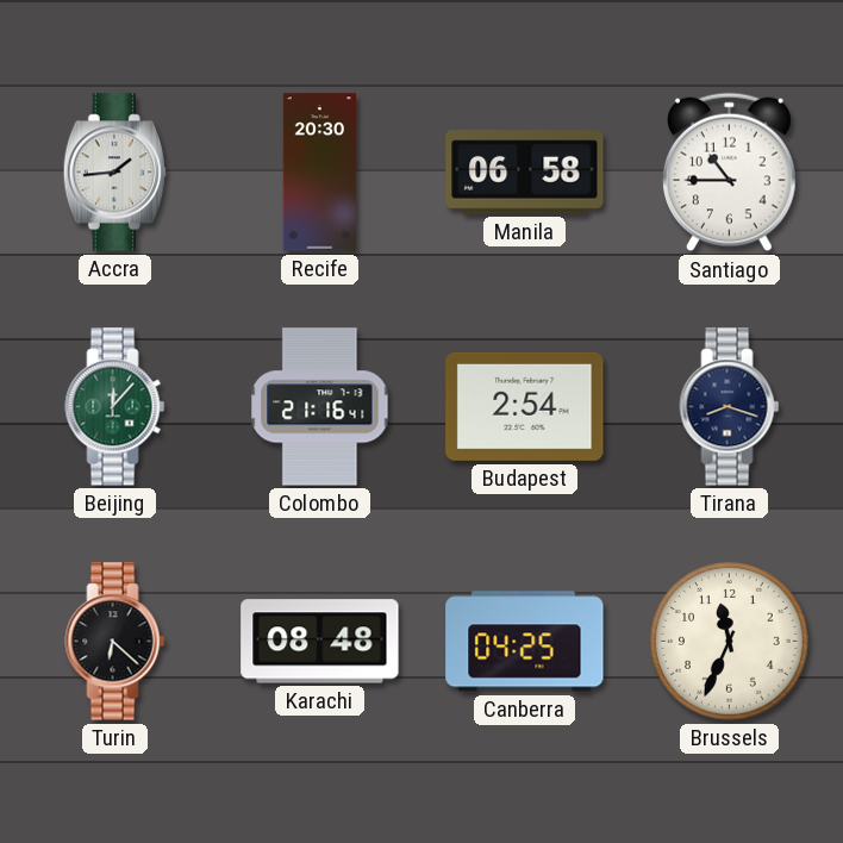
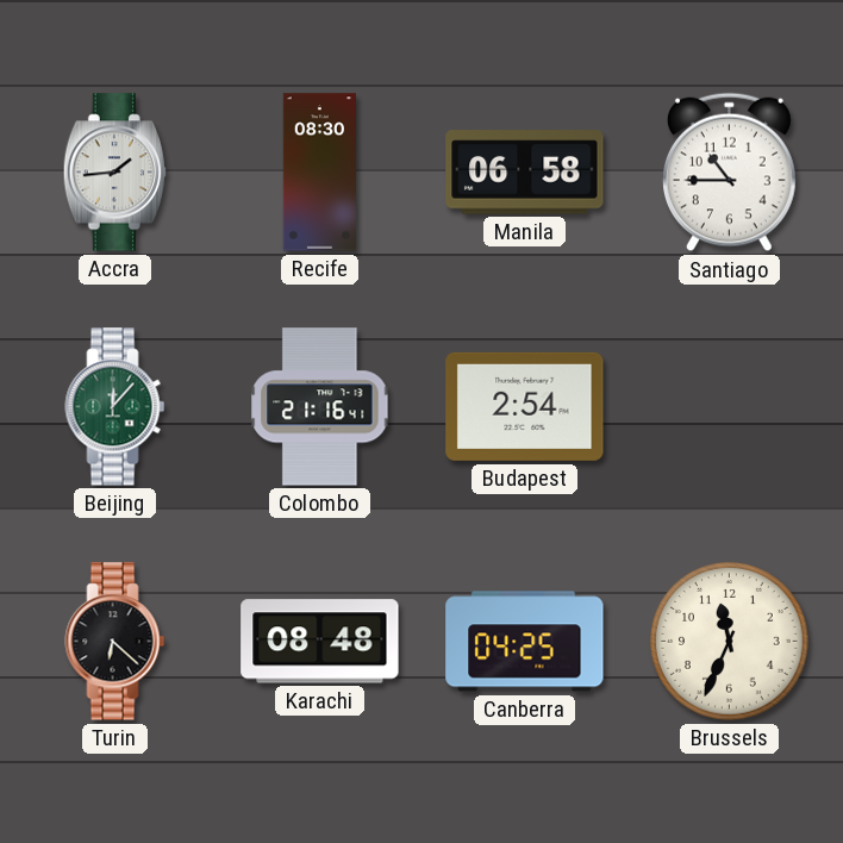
Recife: 20:30 -> 08:30
Tirana: 8:18 -> none
